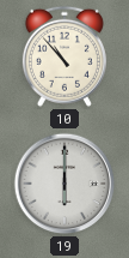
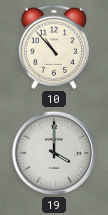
19: 6:00 -> 4:00
